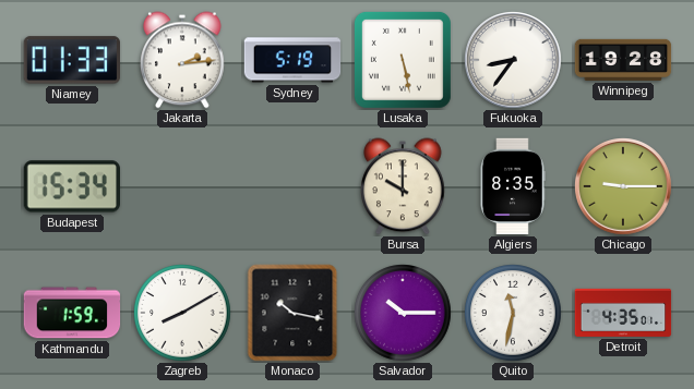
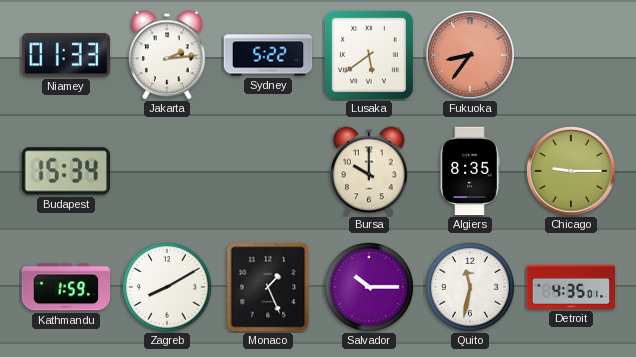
Sydney: 5:19 -> 5:22
Lusaka: 5:28 -> 5:39
Fukuoka dial: white -> salmon
Winnipeg: 19:28 -> none
Monaco: 10:17 -> 1:26
